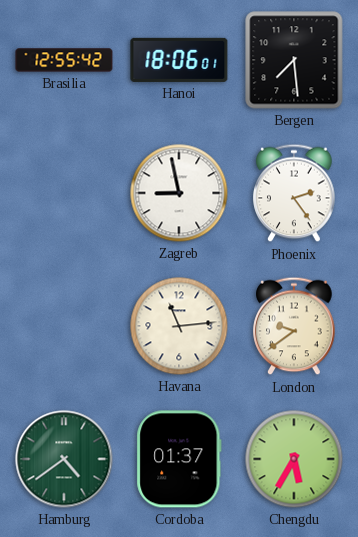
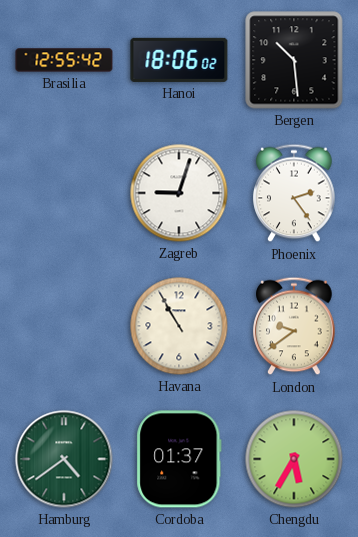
Hanoi: 18:06:01 -> 18:06:02
Bergen: 7:29 -> 10:29
Zagreb: 8:58 -> 9:03
Havana: 11:14 -> 10:55
